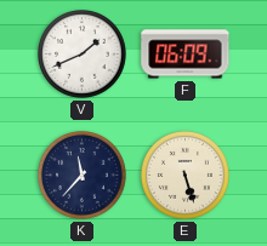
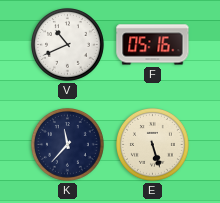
V: 1:41 -> 10:41
F: 06:09 -> 05:16
